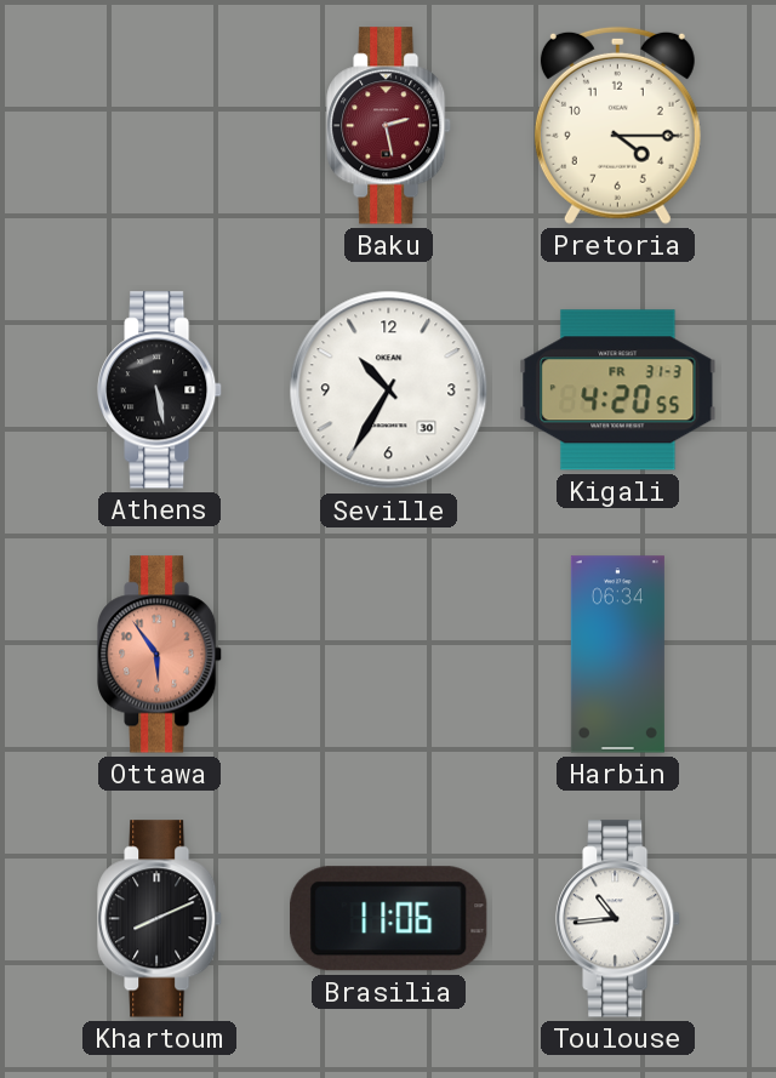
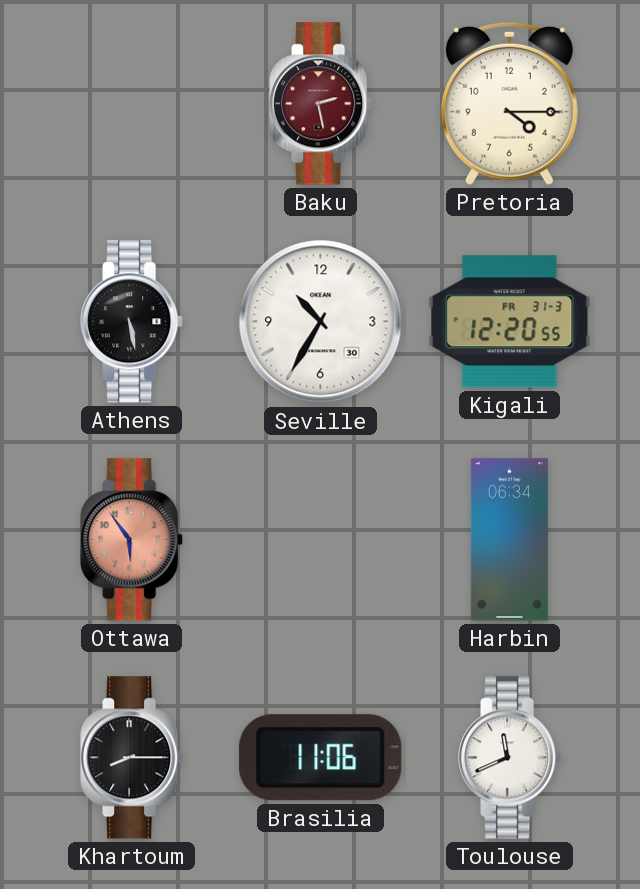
Kigali: 4:20 -> 12:20
Khartoum: 8:11 -> 8:15
Toulouse: 10:44 -> 11:41
